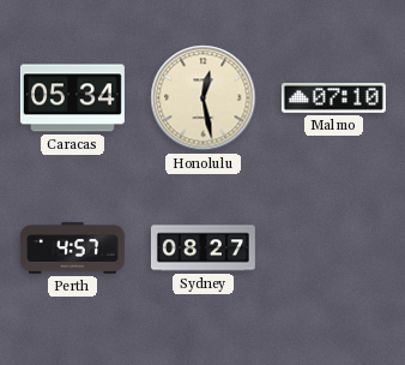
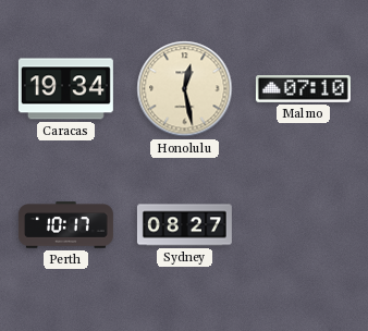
Caracas: 05:34 -> 19:34
Perth: 4:57 -> 10:17
